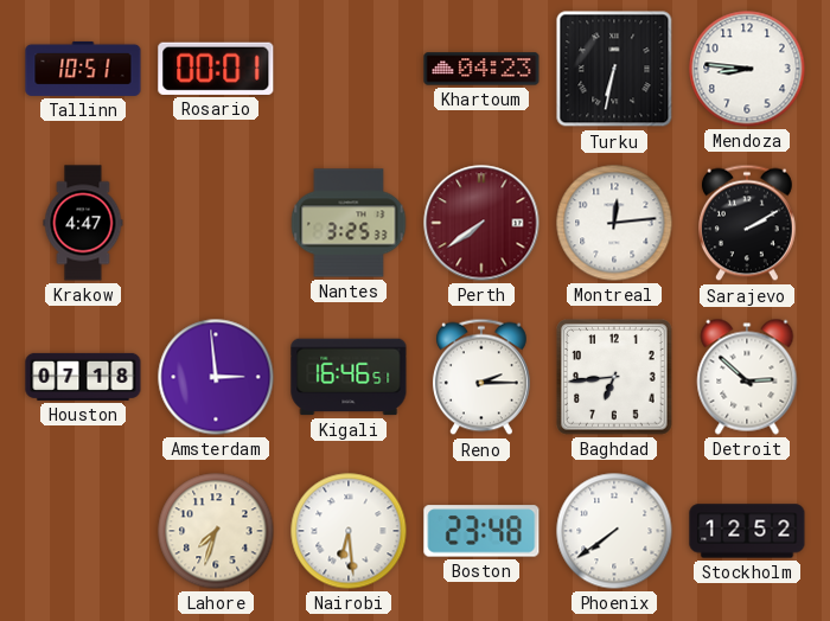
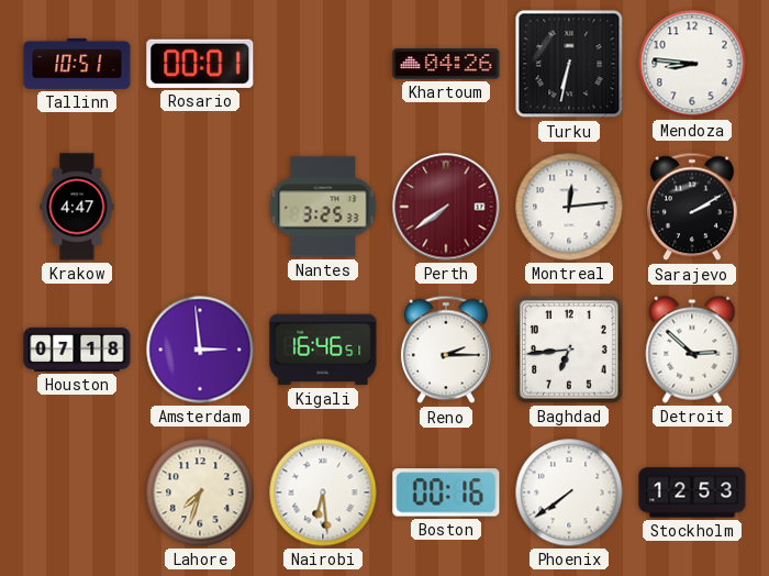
Khartoum: 04:23 -> 04:26
Boston: 23:48 -> 00:16
Stockholm: 12:52 -> 12:53
